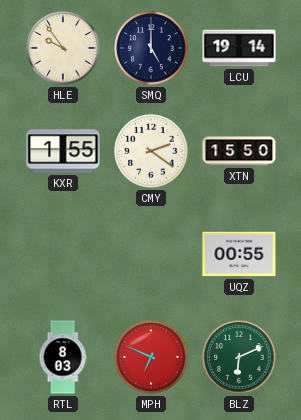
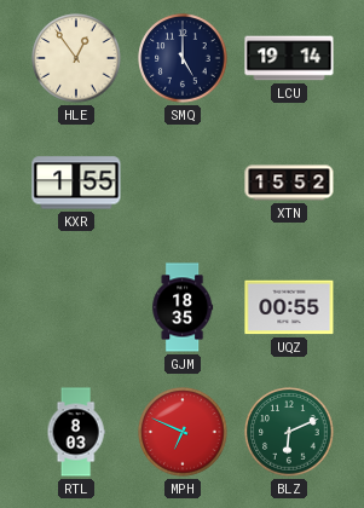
HLE: 9:54 -> 12:54
CMY: 2:21 -> none
XTN: 15:50 -> 15:52
GJM: none -> 18:35
